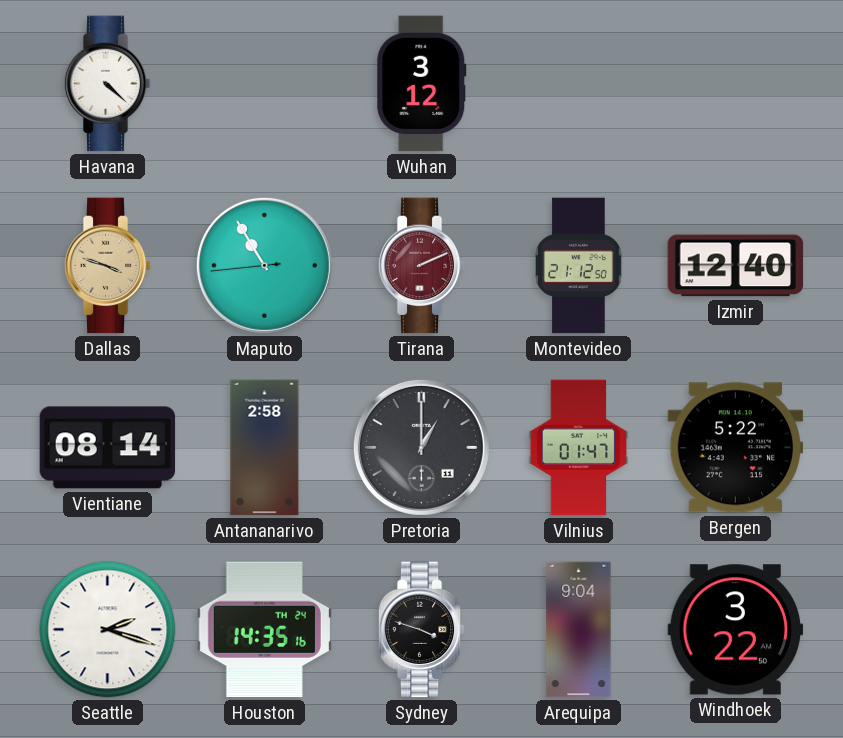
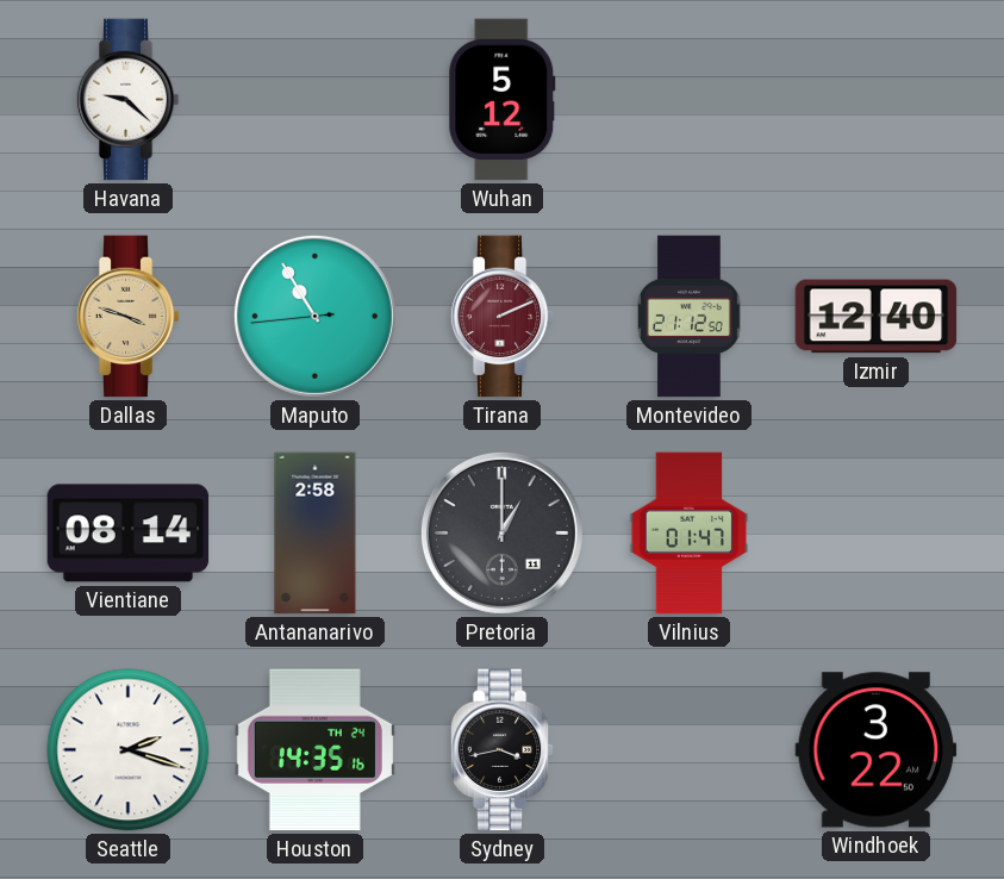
Havana: 4:22 -> 9:22
Wuhan: 3:12 -> 5:12
Bergen: 5:22 -> none
Sydney: 3:48 -> 3:43
Arequipa: 9:04 -> none
